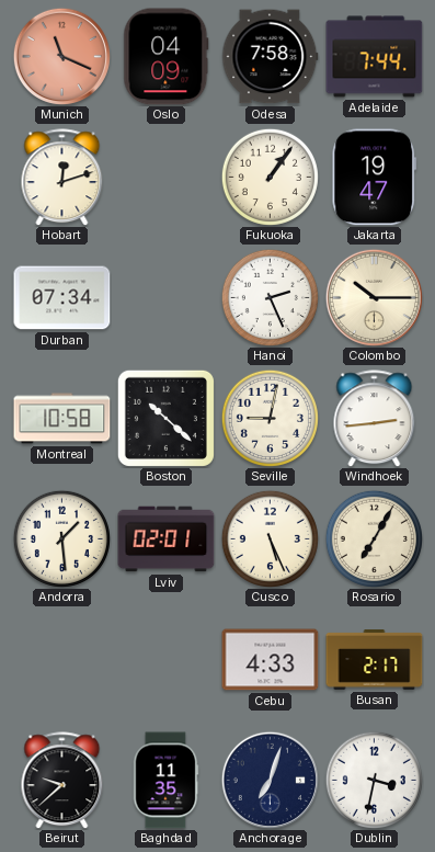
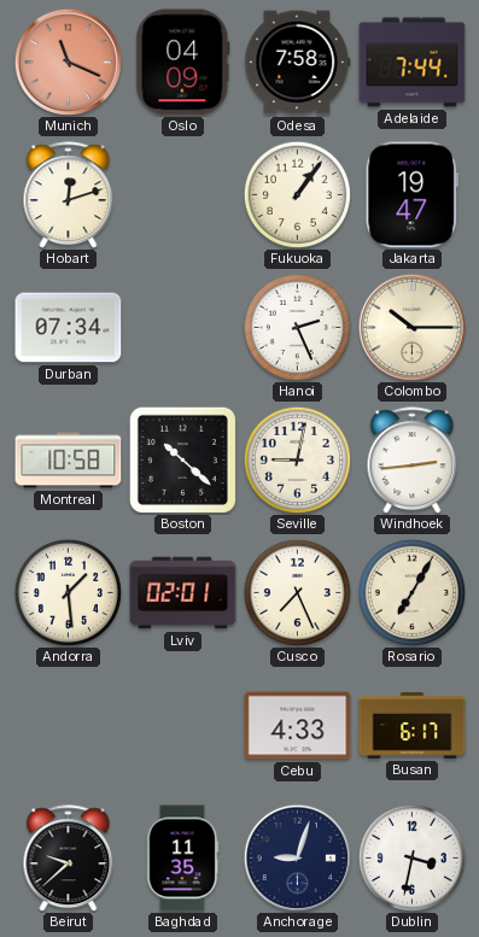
Cusco: 5:26 -> 7:26
Busan: 2:17 -> 6:17
Anchorage: 7:03 -> 9:03
